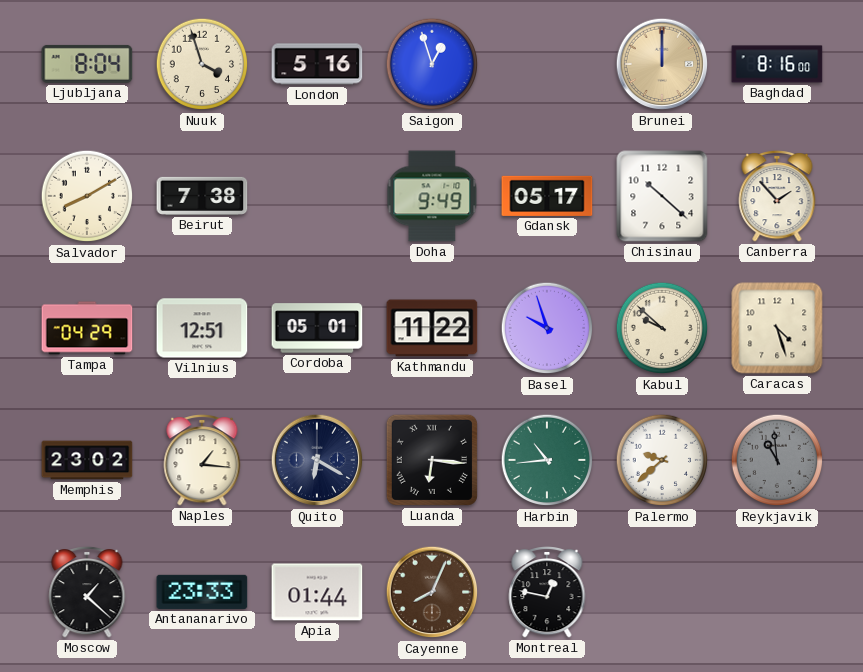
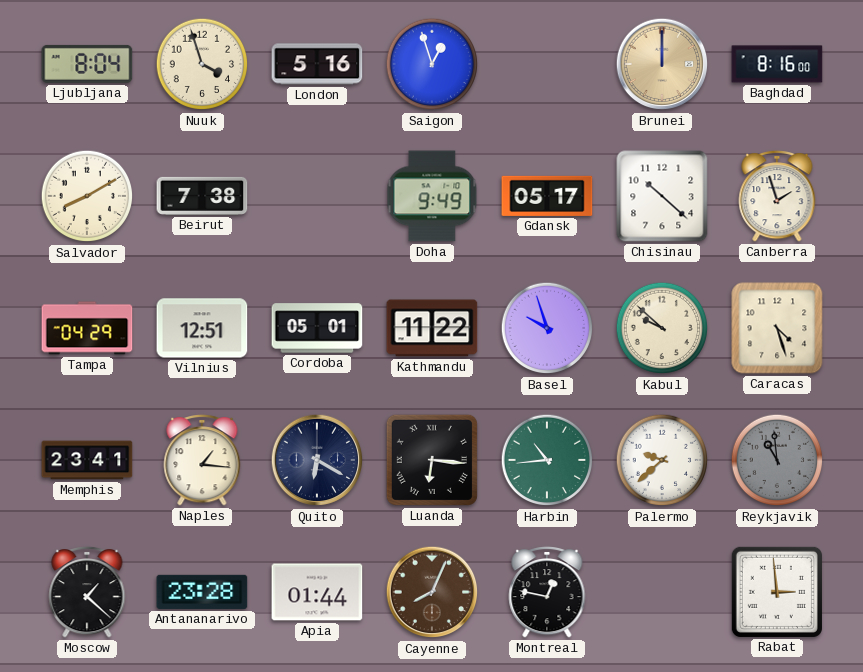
Canberra: 1:53 -> 1:57
Memphis: 23:02 -> 23:41
Antananarivo: 23:33 -> 23:28
Rabat: none -> 2:59
